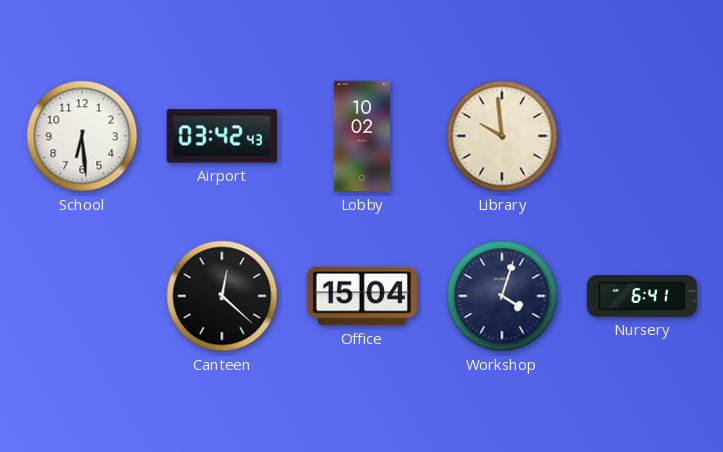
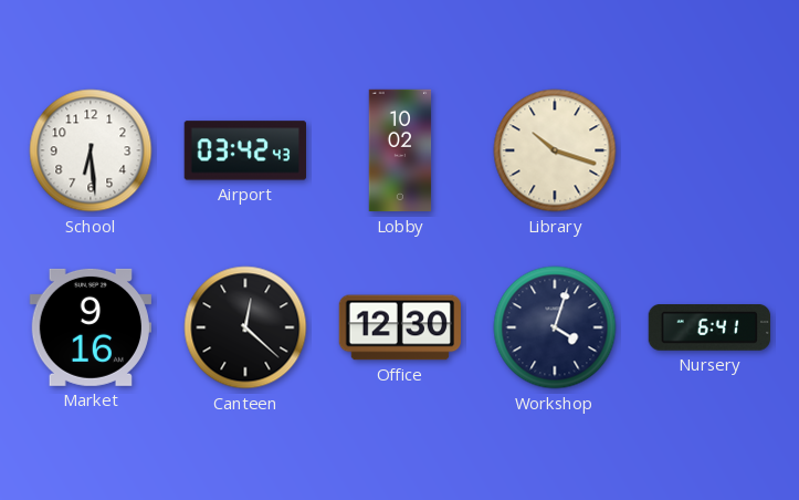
Library: 9:59 -> 10:18
Market: none -> 9:16
Office: 15:04 -> 12:30
